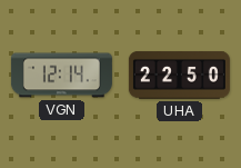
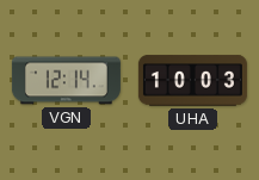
UHA: 22:50 -> 10:03
